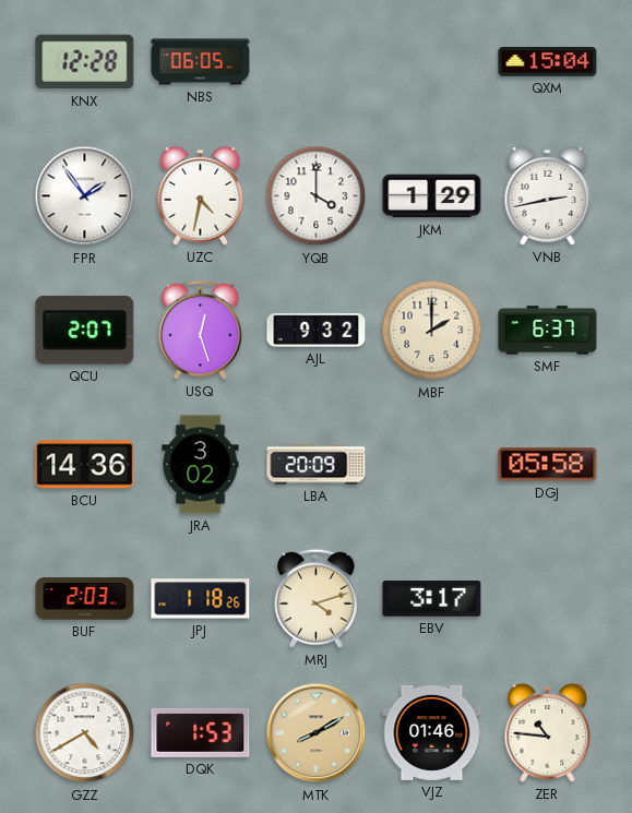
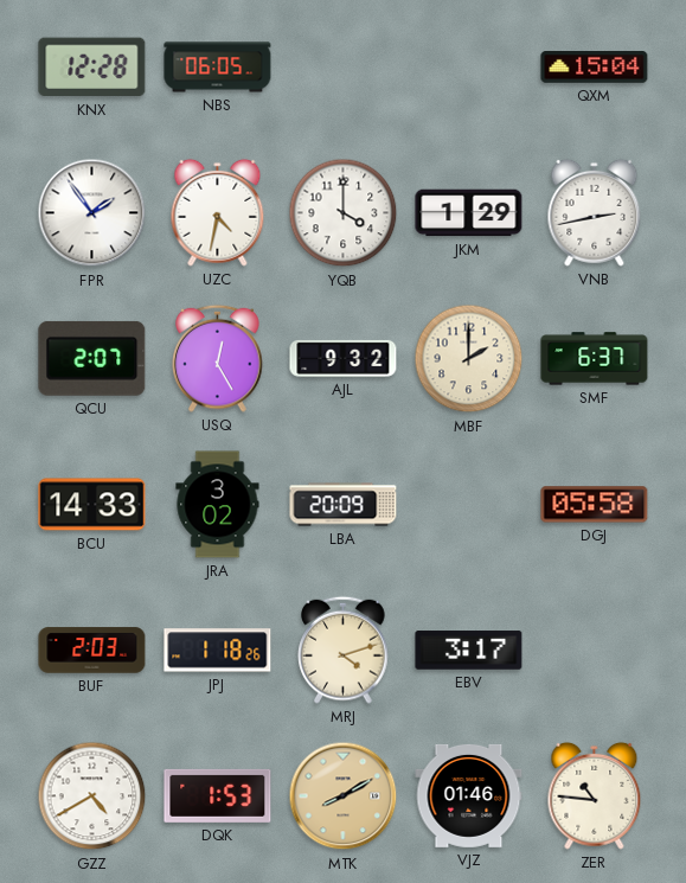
USQ: 12:27 -> 12:25
BCU: 14:36 -> 14:33
